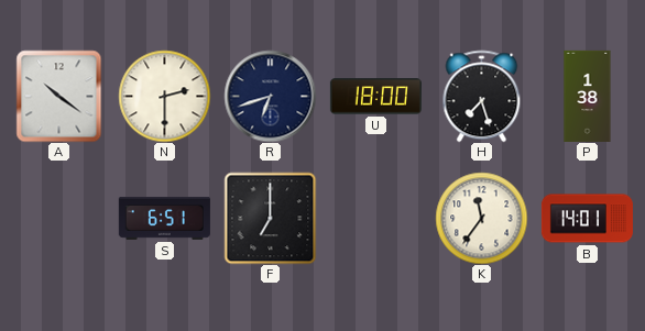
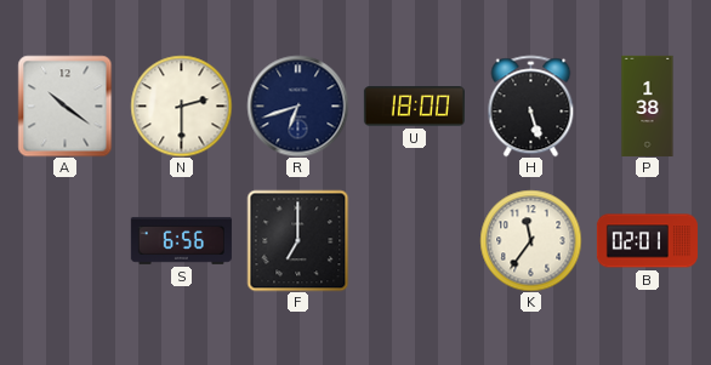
H: 7:27 -> 5:27
S: 6:51 -> 6:56
B: 14:01 -> 02:01
